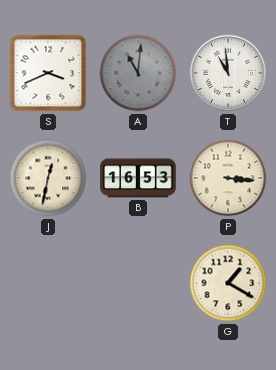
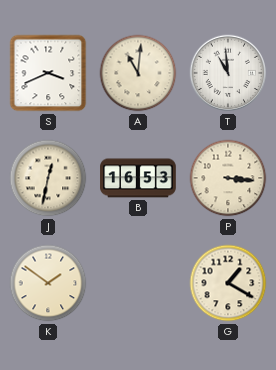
A dial: grey -> cream
K: none -> 1:51
